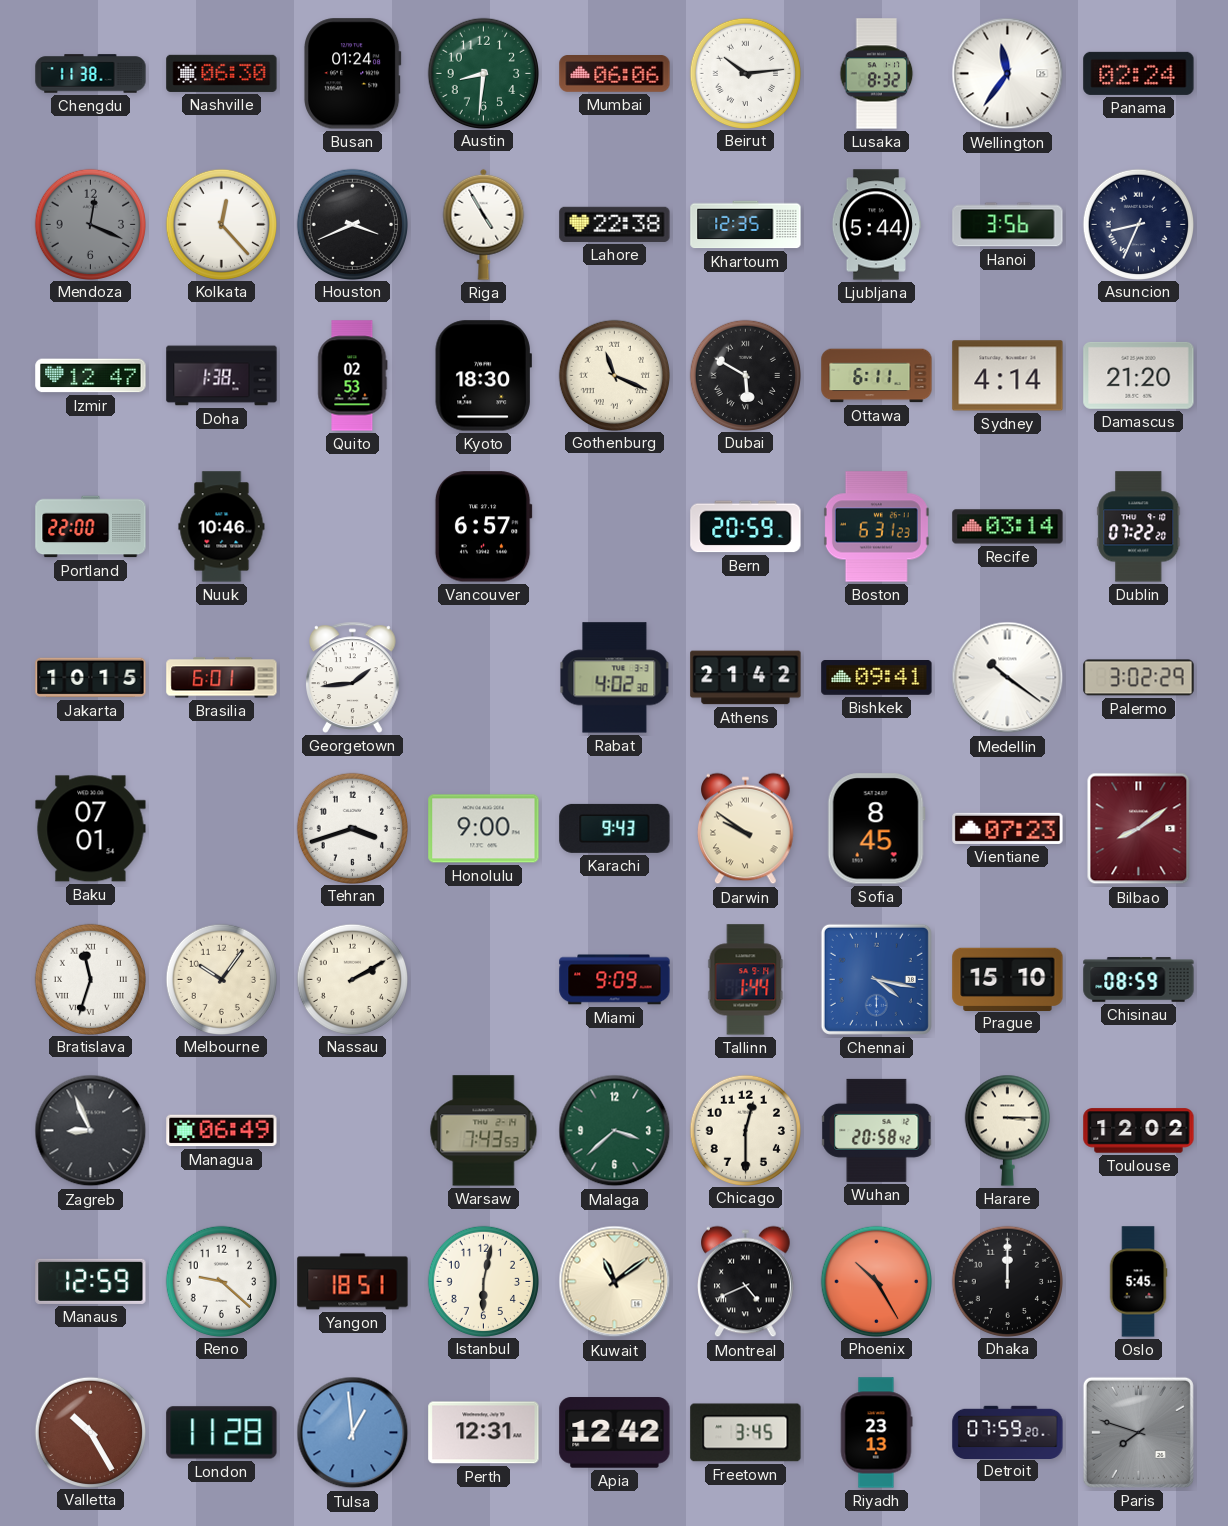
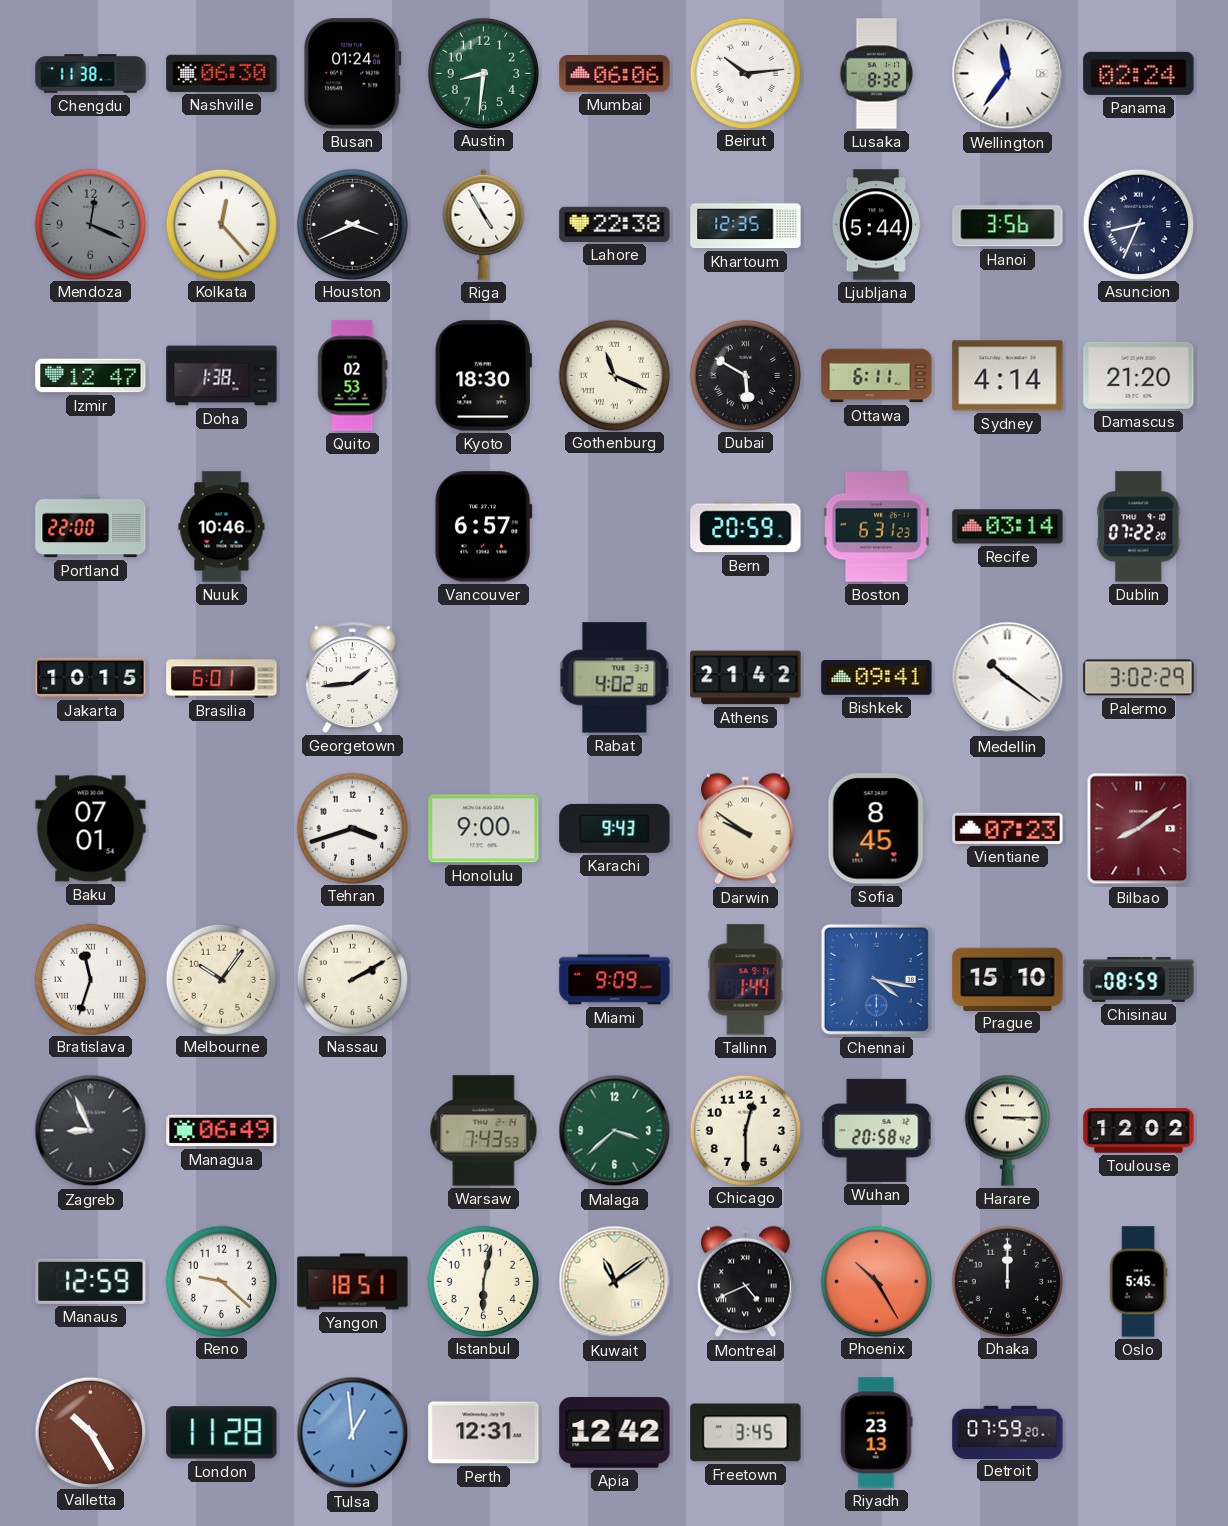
Paris: 7:48 -> none
